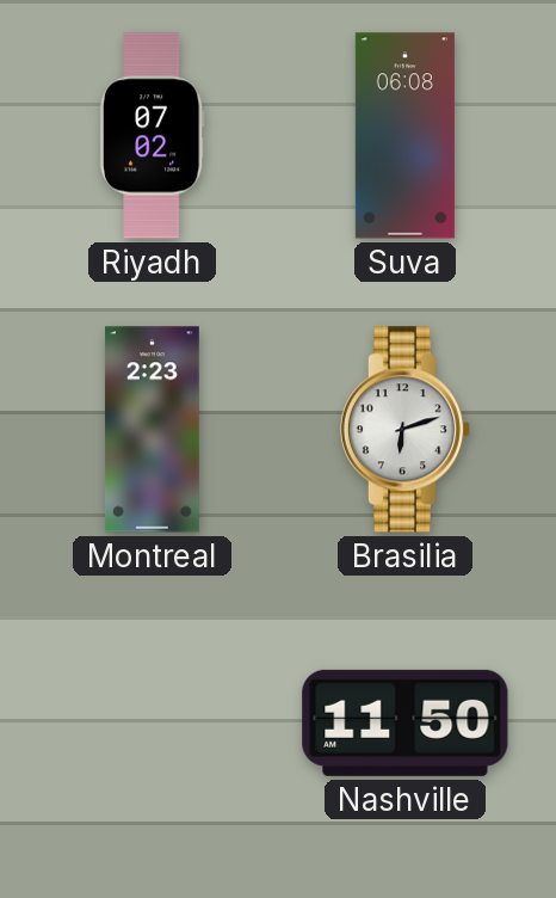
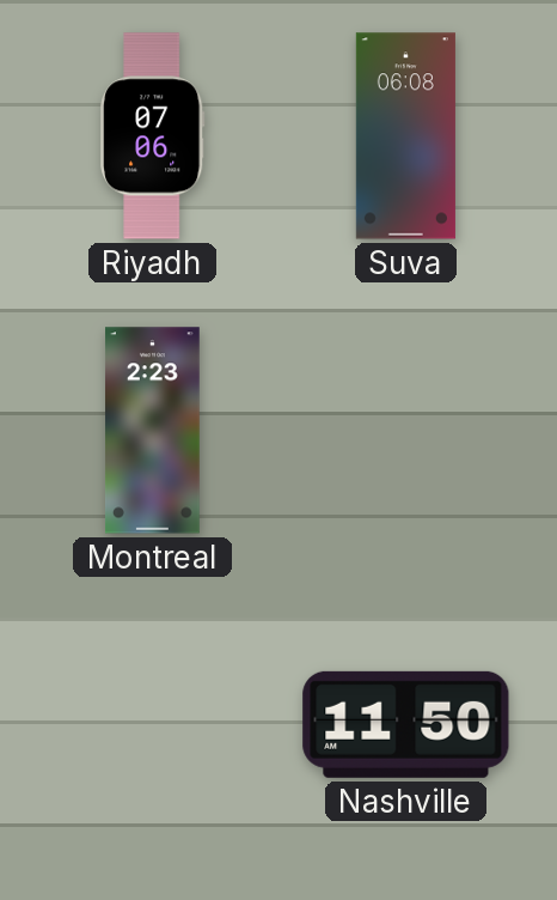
Riyadh: 07:02 -> 07:06
Brasilia: 6:12 -> none
